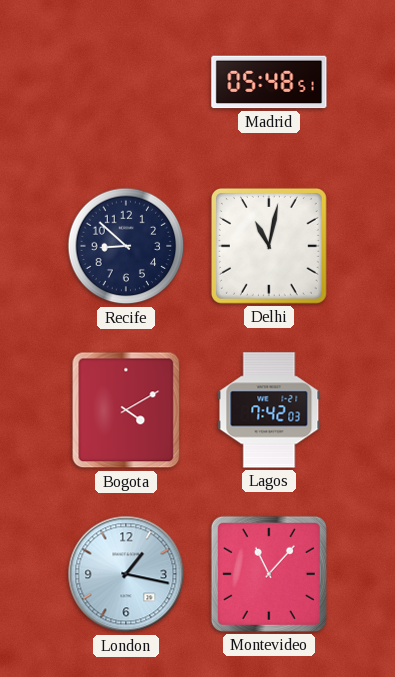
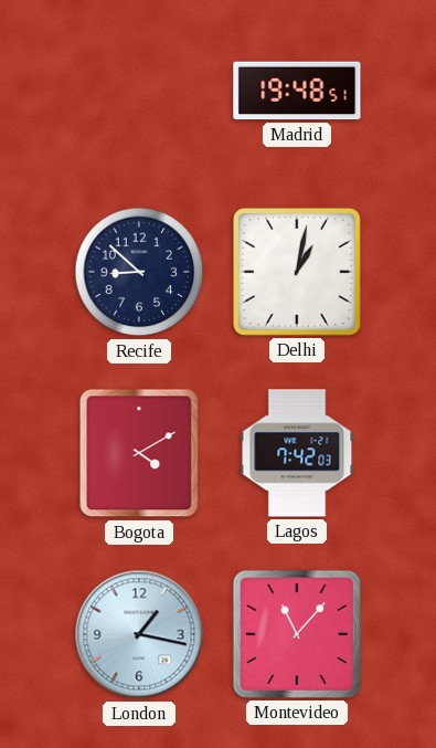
Madrid: 05:48 -> 19:48
Delhi: 11:02 -> 1:02
